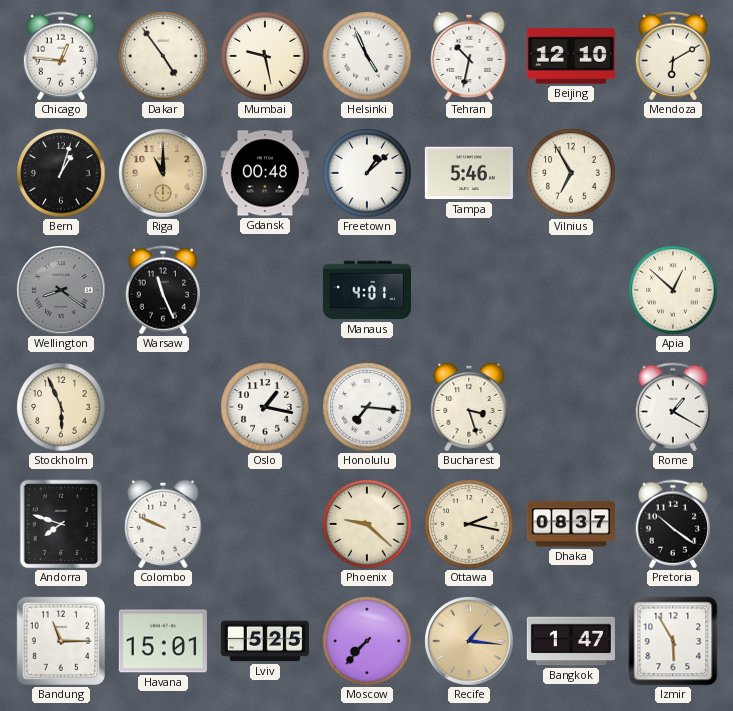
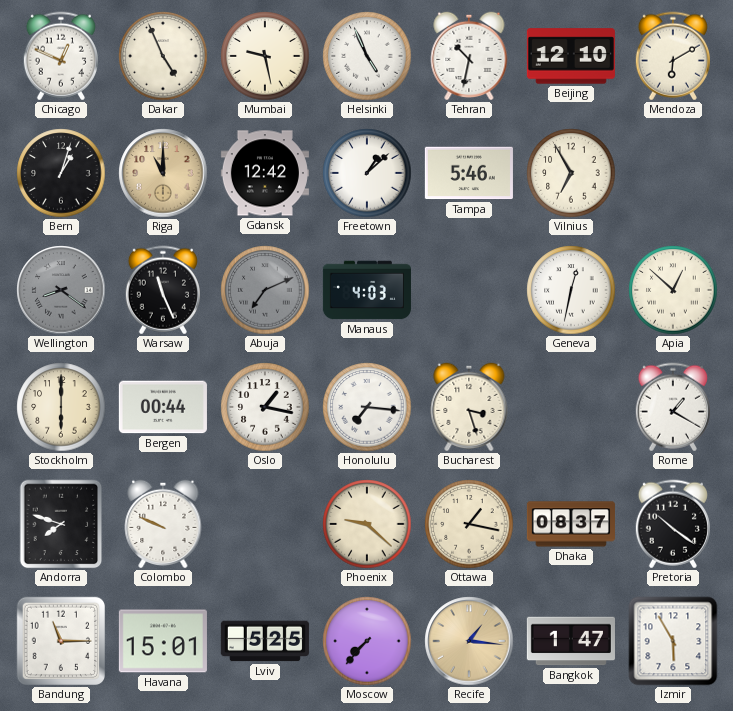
Chicago: 12:46 -> 12:49
Dakar: 4:54 -> 4:56
Gdansk: 00:48 -> 12:42
Abuja: none -> 7:11
Manaus: 4:01 -> 4:03
Geneva: none -> 12:32
Stockholm: 5:56 -> 6:00
Bergen: none -> 00:44
Ottawa: 2:17 -> 1:17
